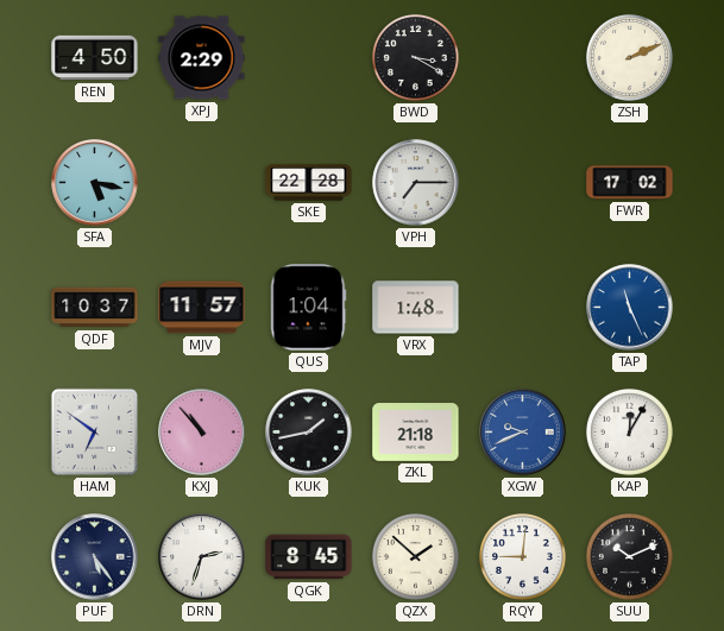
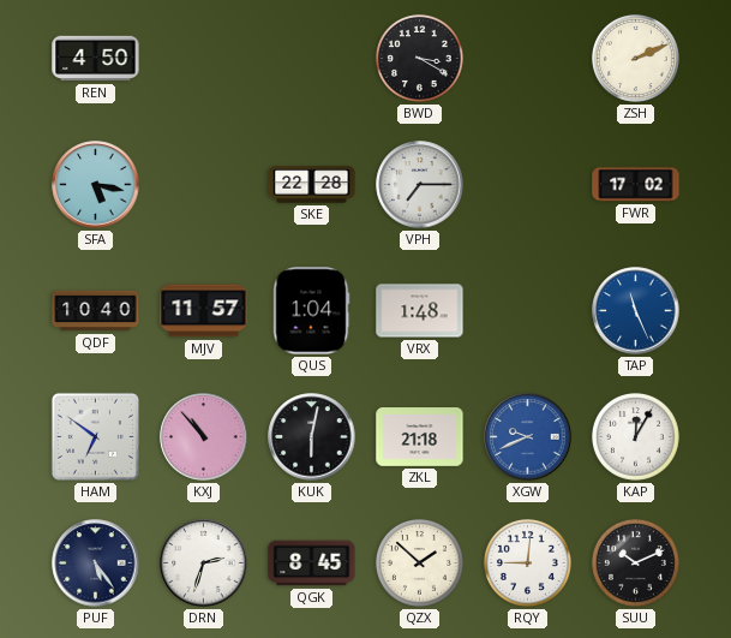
XPJ: 2:29 -> none
QDF: 10:37 -> 10:40
KUK: 1:43 -> 6:02
